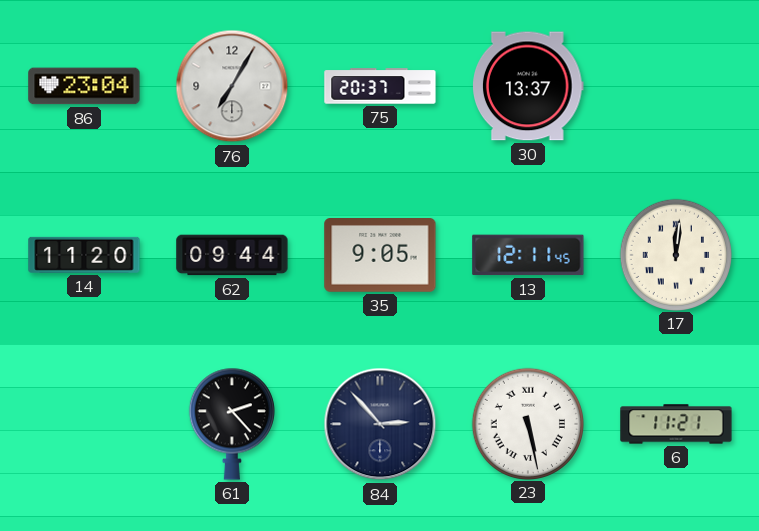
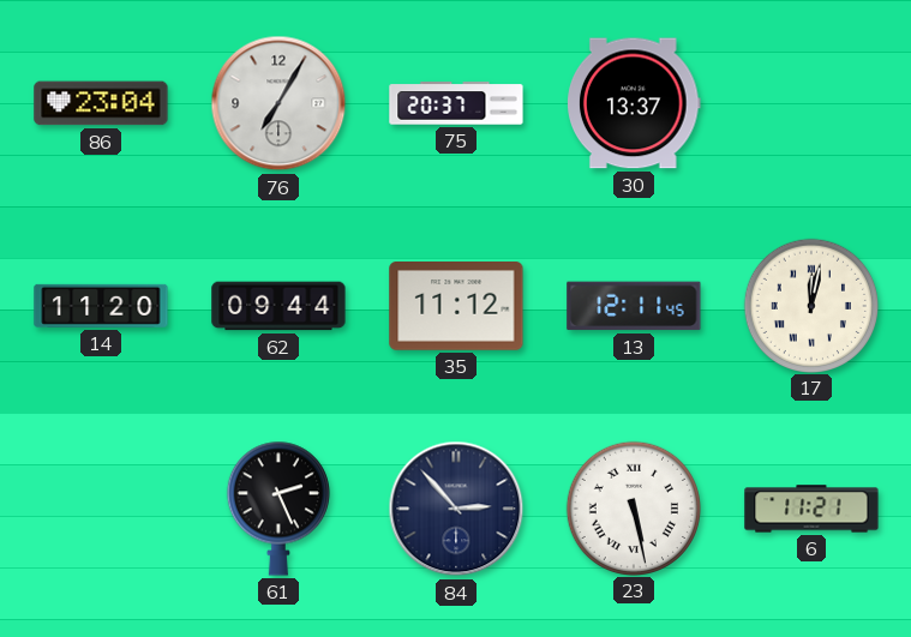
35: 9:05 -> 11:12
17: 12:01 -> 12:02
61: 2:23 -> 2:26
